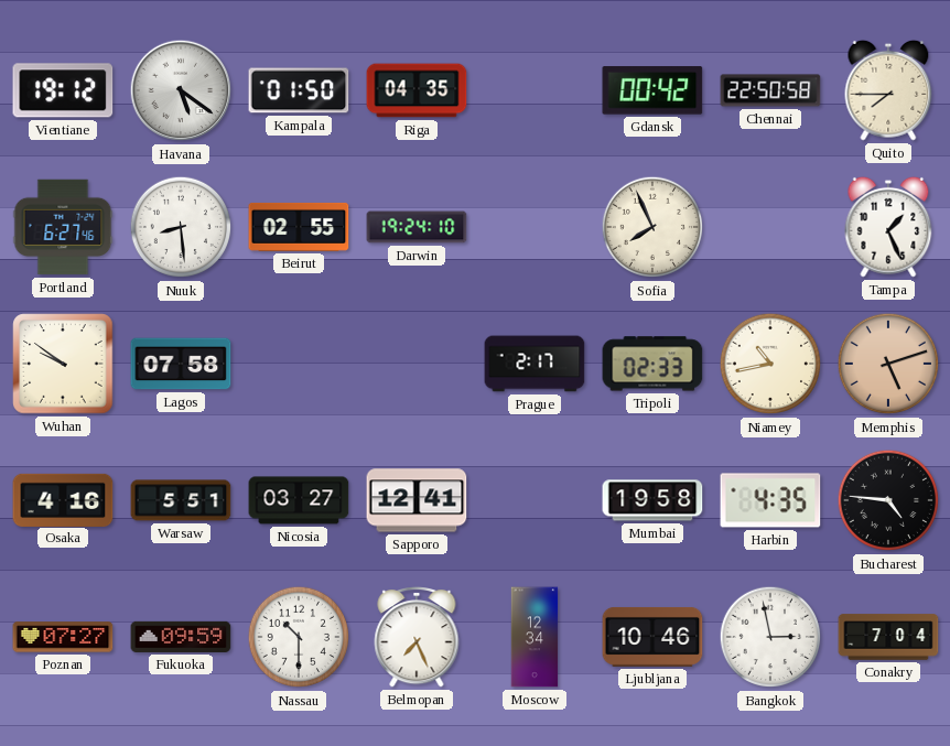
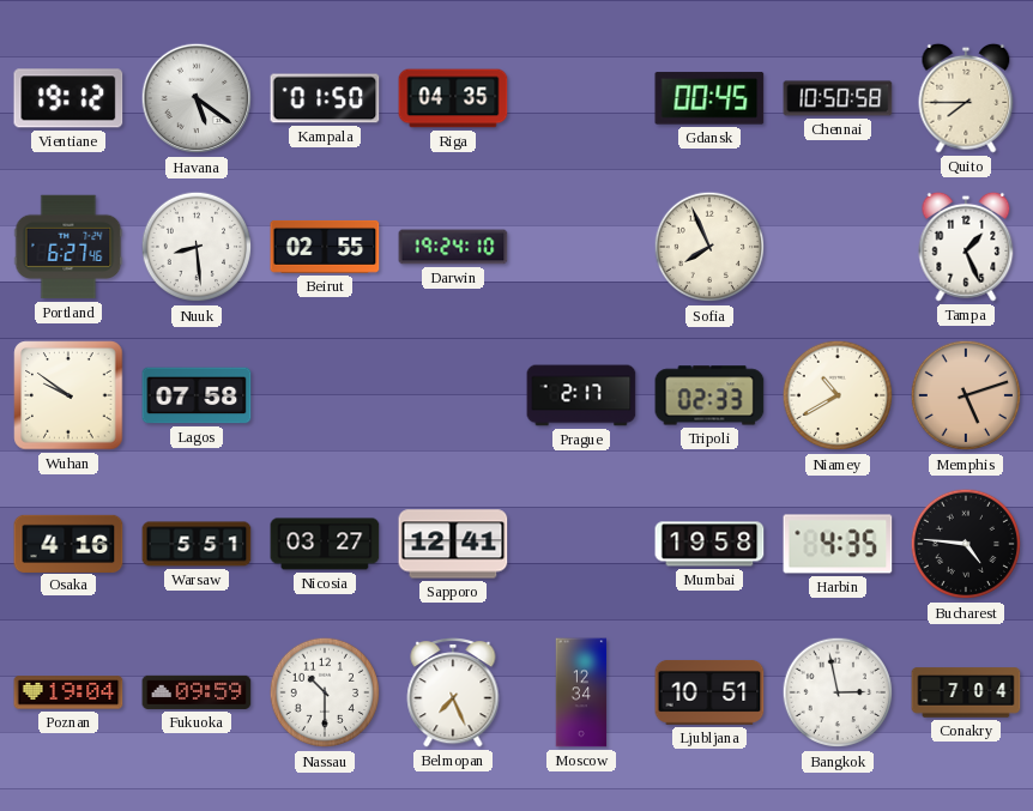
Gdansk: 00:42 -> 00:45
Chennai: 22:50 -> 10:50
Niamey: 10:43 -> 10:40
Poznan: 07:27 -> 19:04
Ljubljana: 10:46 -> 10:51
